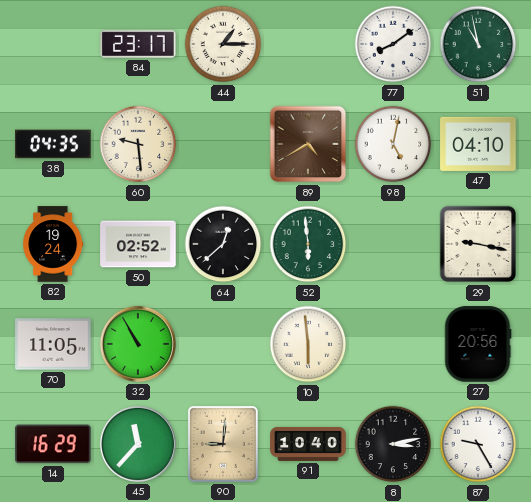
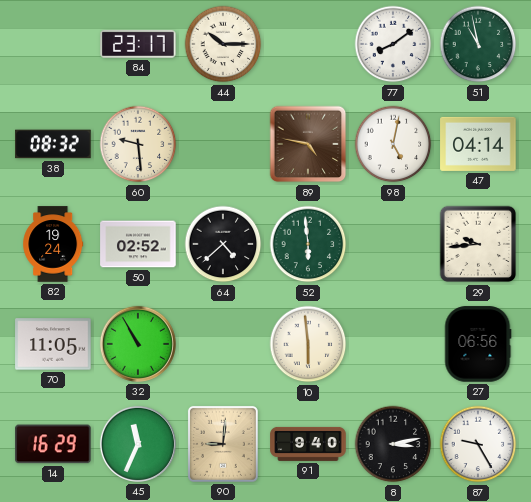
44: 1:15 -> 10:15
38: 04:35 -> 08:32
89: 4:40 -> 4:47
47: 04:10 -> 04:14
64: 12:38 -> 4:38
29: 9:17 -> 9:44
27: 20:56 -> 06:56
45: 11:37 -> 11:34
91: 10:40 -> 9:40
